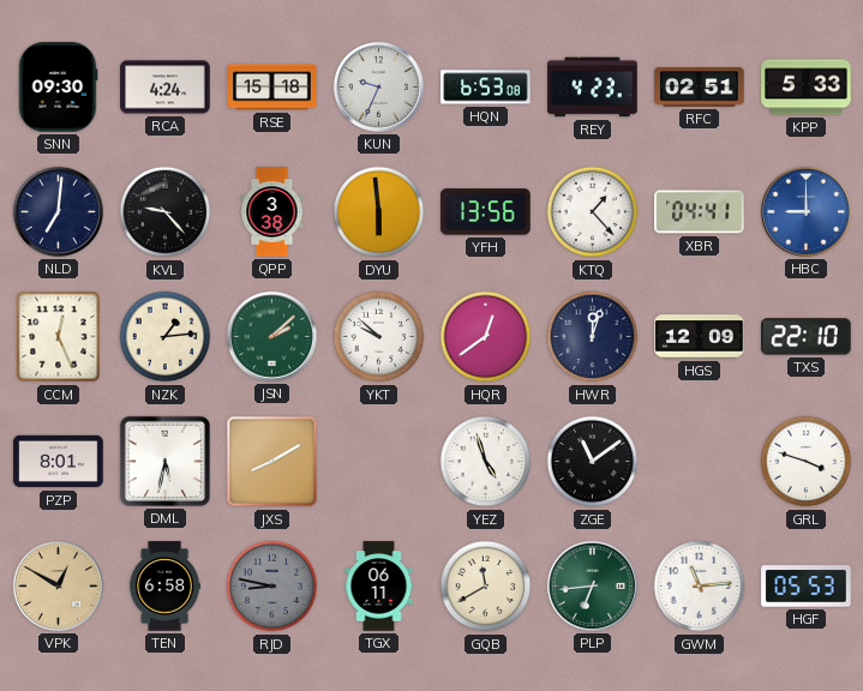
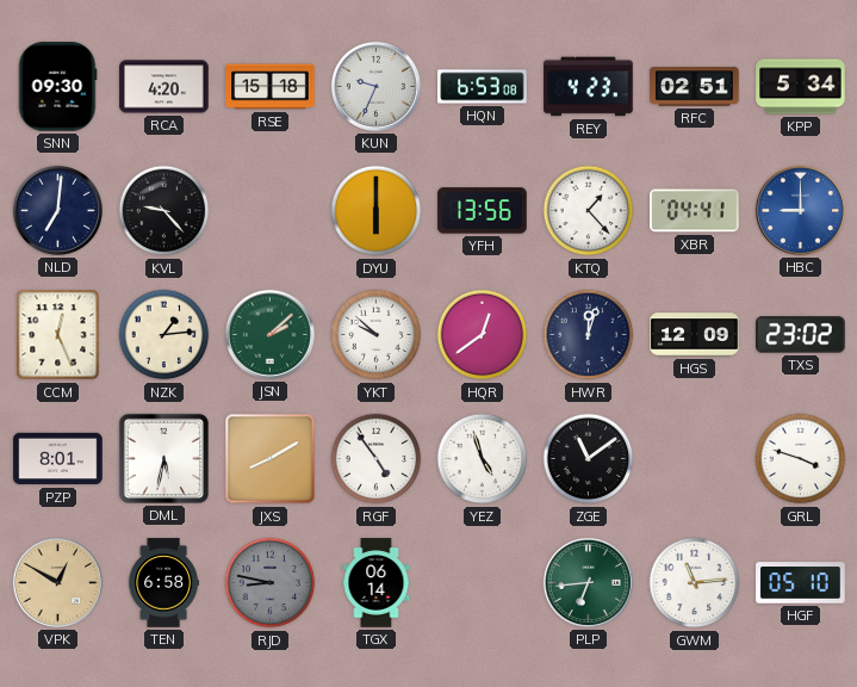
RCA: 4:24 -> 4:20
KPP: 5:33 -> 5:34
QPP: 3:38 -> none
DYU: 5:59 -> 6:00
TXS: 22:10 -> 23:02
RGF: none -> 4:54
TGX: 06:11 -> 06:14
GQB: 11:40 -> none
HGF: 05:53 -> 05:10
